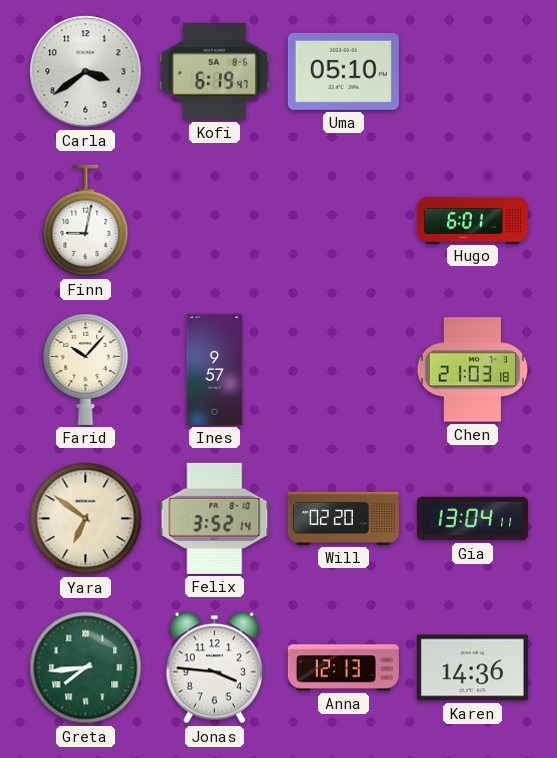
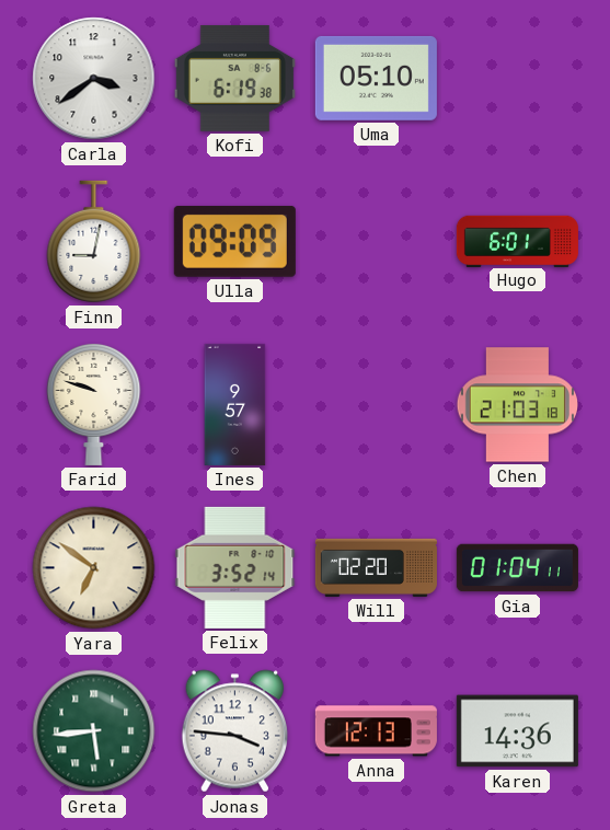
Kofi: 6:19:47 -> 6:19:38
Ulla: none -> 09:09
Farid: 10:07 -> 9:48
Gia: 13:04 -> 01:04
Greta: 7:44 -> 5:44
